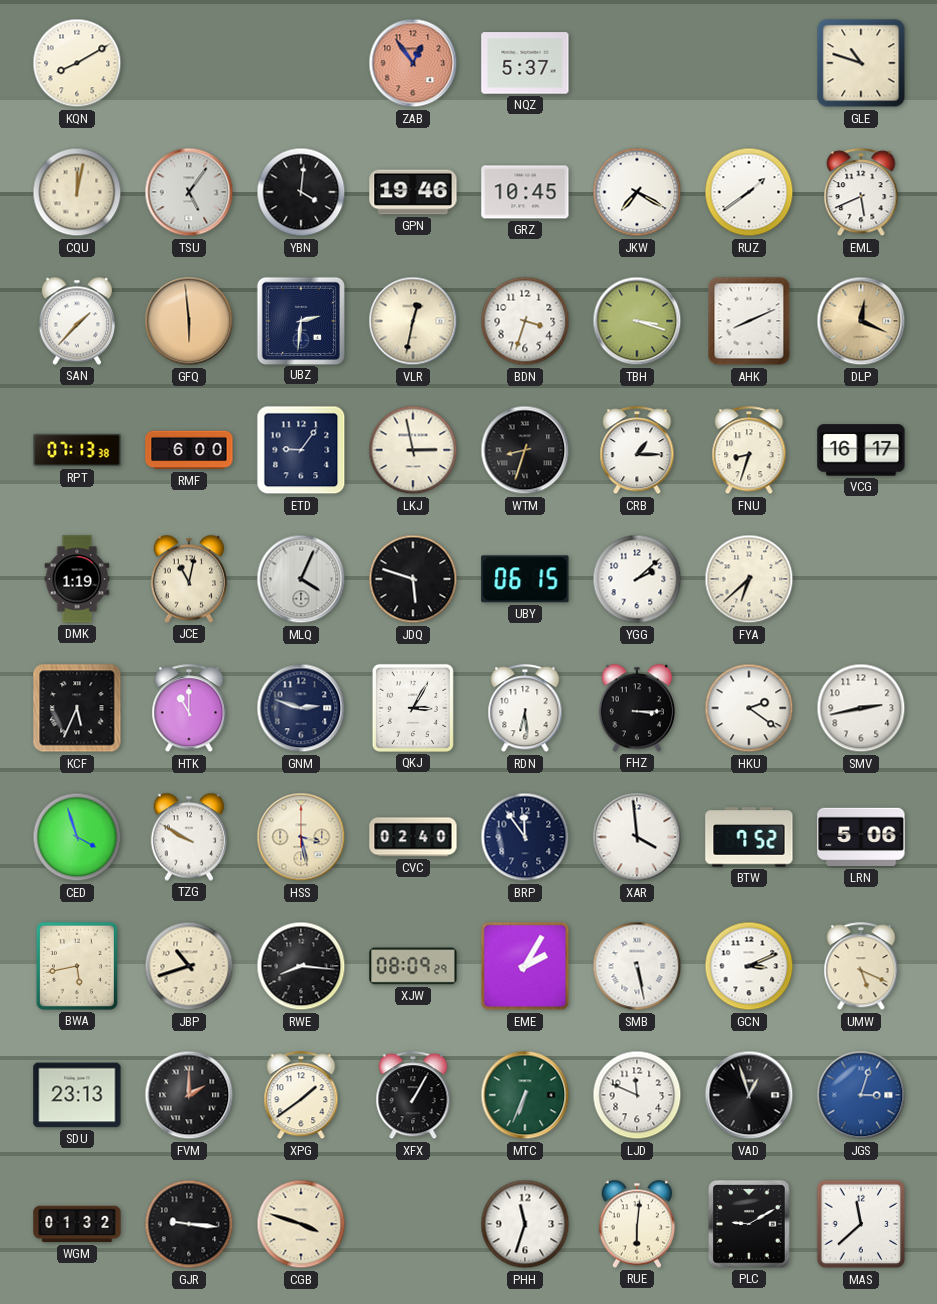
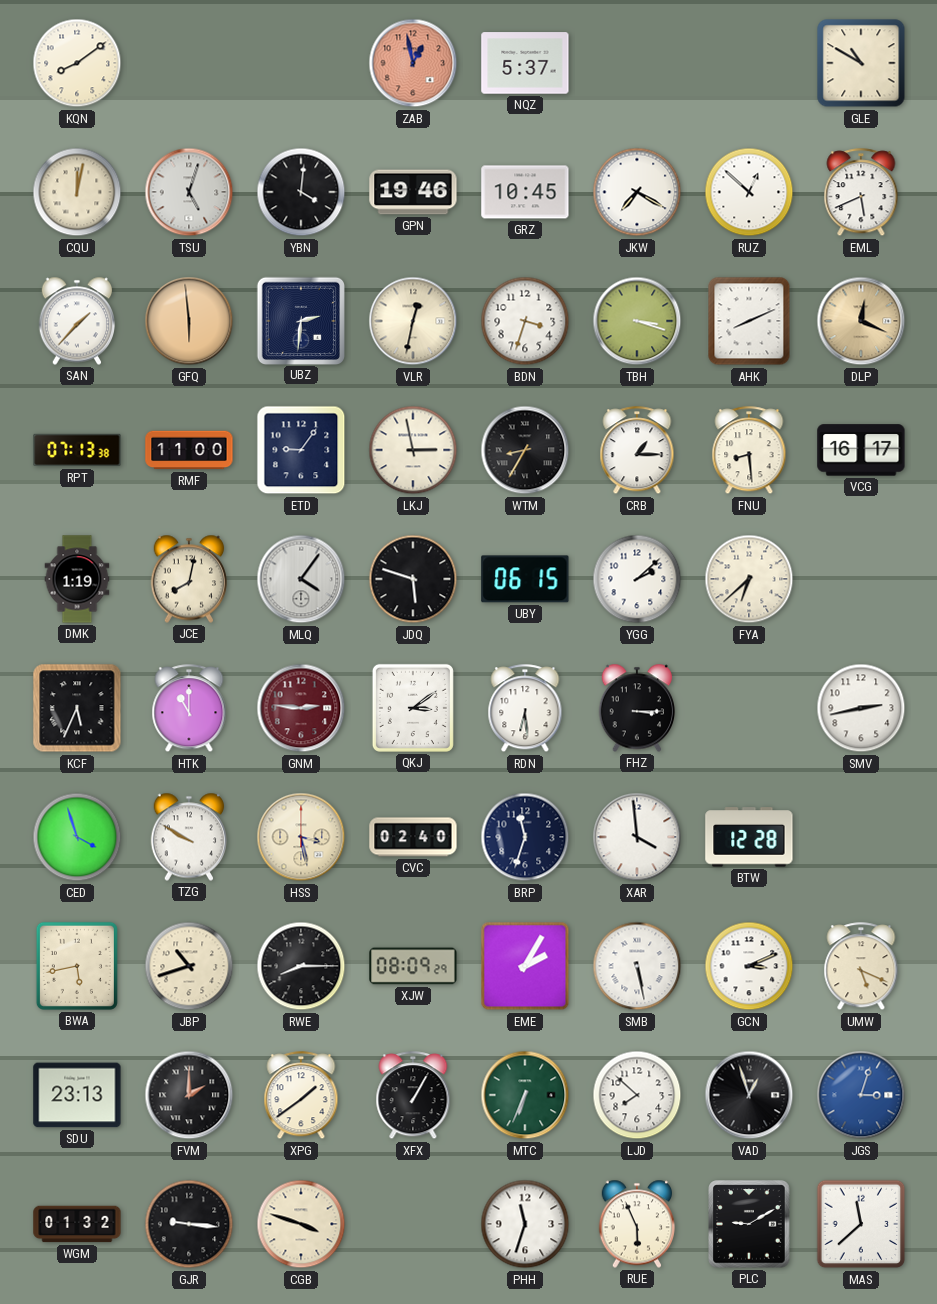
KQN: 8:10 -> 8:09
ZAB: 12:54 -> 12:58
GLE: 10:48 -> 10:50
TSU: 5:06 -> 5:03
RUZ: 1:39 -> 12:52
RMF: 6:00 -> 11:00
WTM: 8:33 -> 8:35
FNU: 8:33 -> 8:29
JCE: 11:02 -> 8:02
MLQ: 4:04 -> 4:06
GNM: 2:48 -> 2:46
GNM dial: navy -> burgundy
QKJ: 3:05 -> 3:09
HKU: 2:21 -> none
BRP: 11:54 -> 11:33
BTW: 7:52 -> 12:28
LRN: 5:06 -> none
RWE: 8:16 -> 8:15
LJD: 11:49 -> 7:52
RUE: 6:01 -> 5:56
